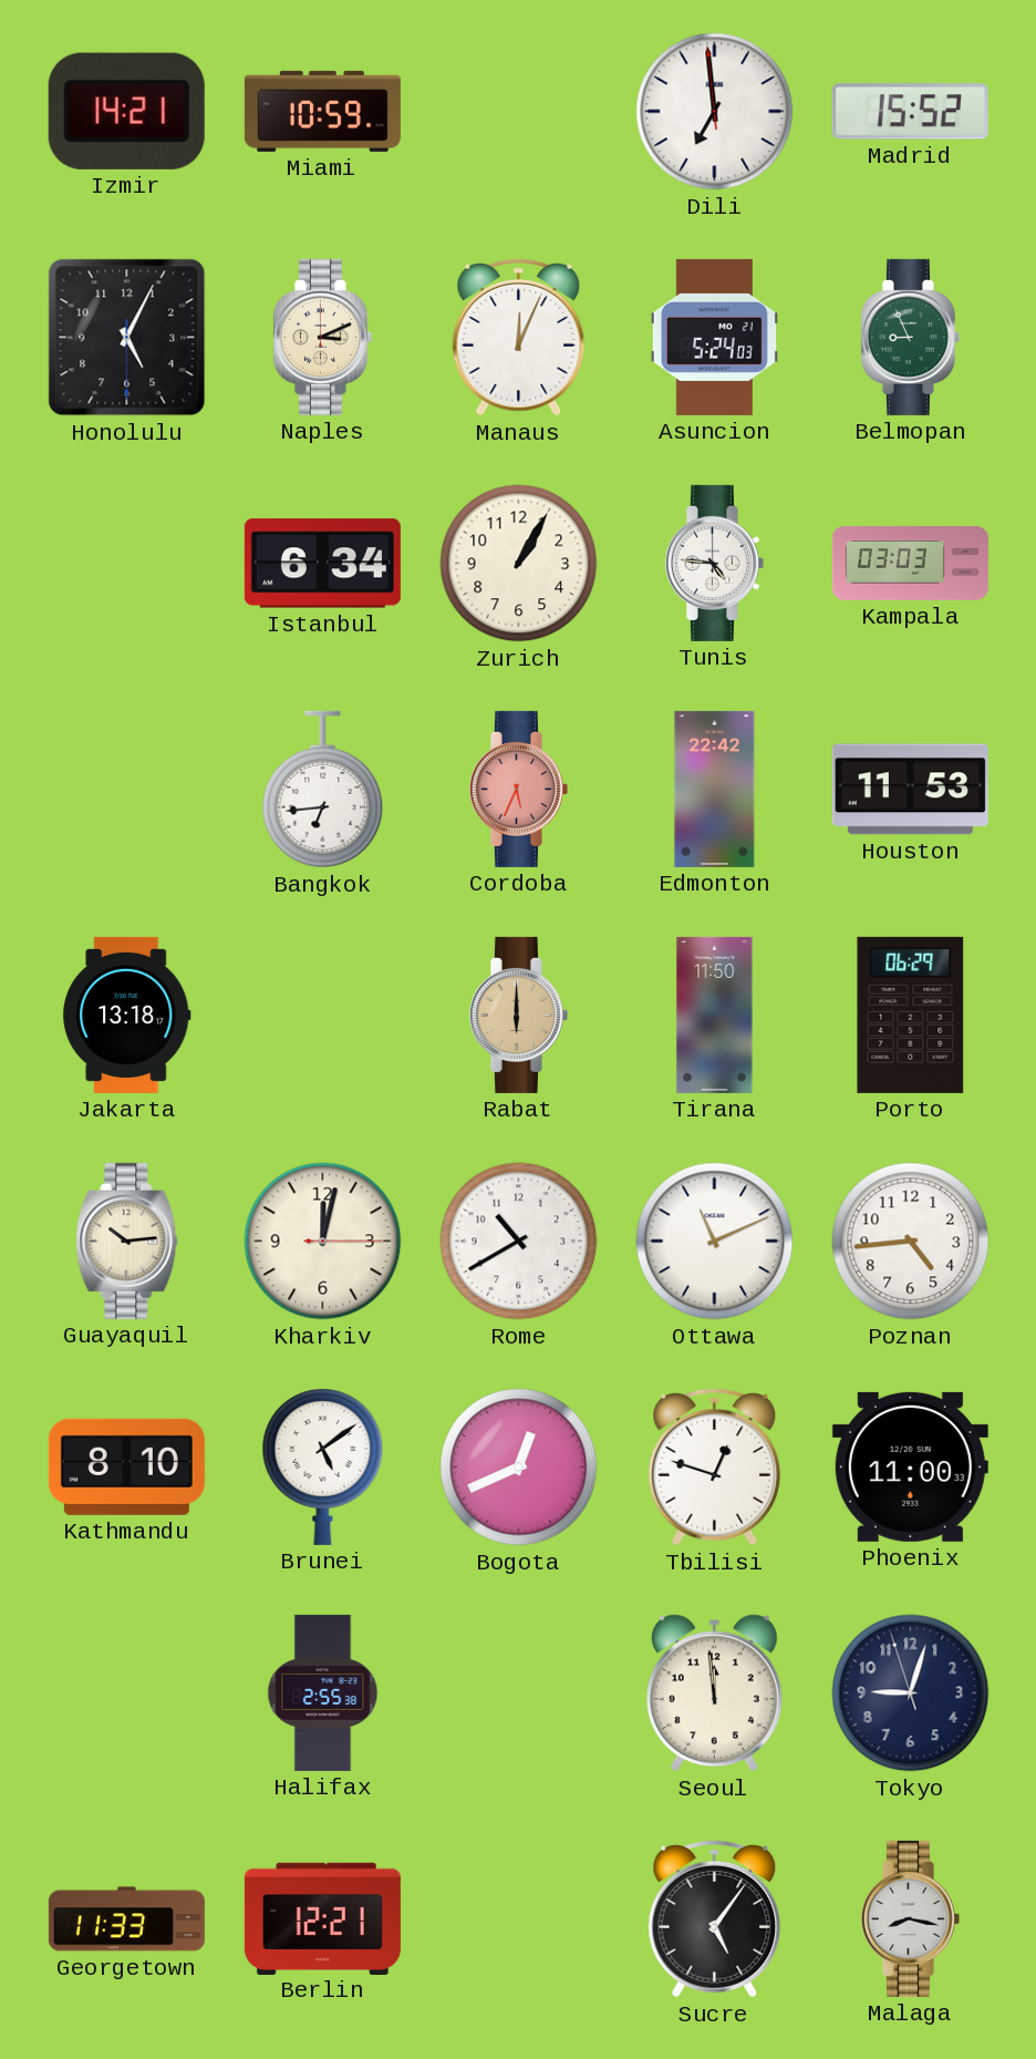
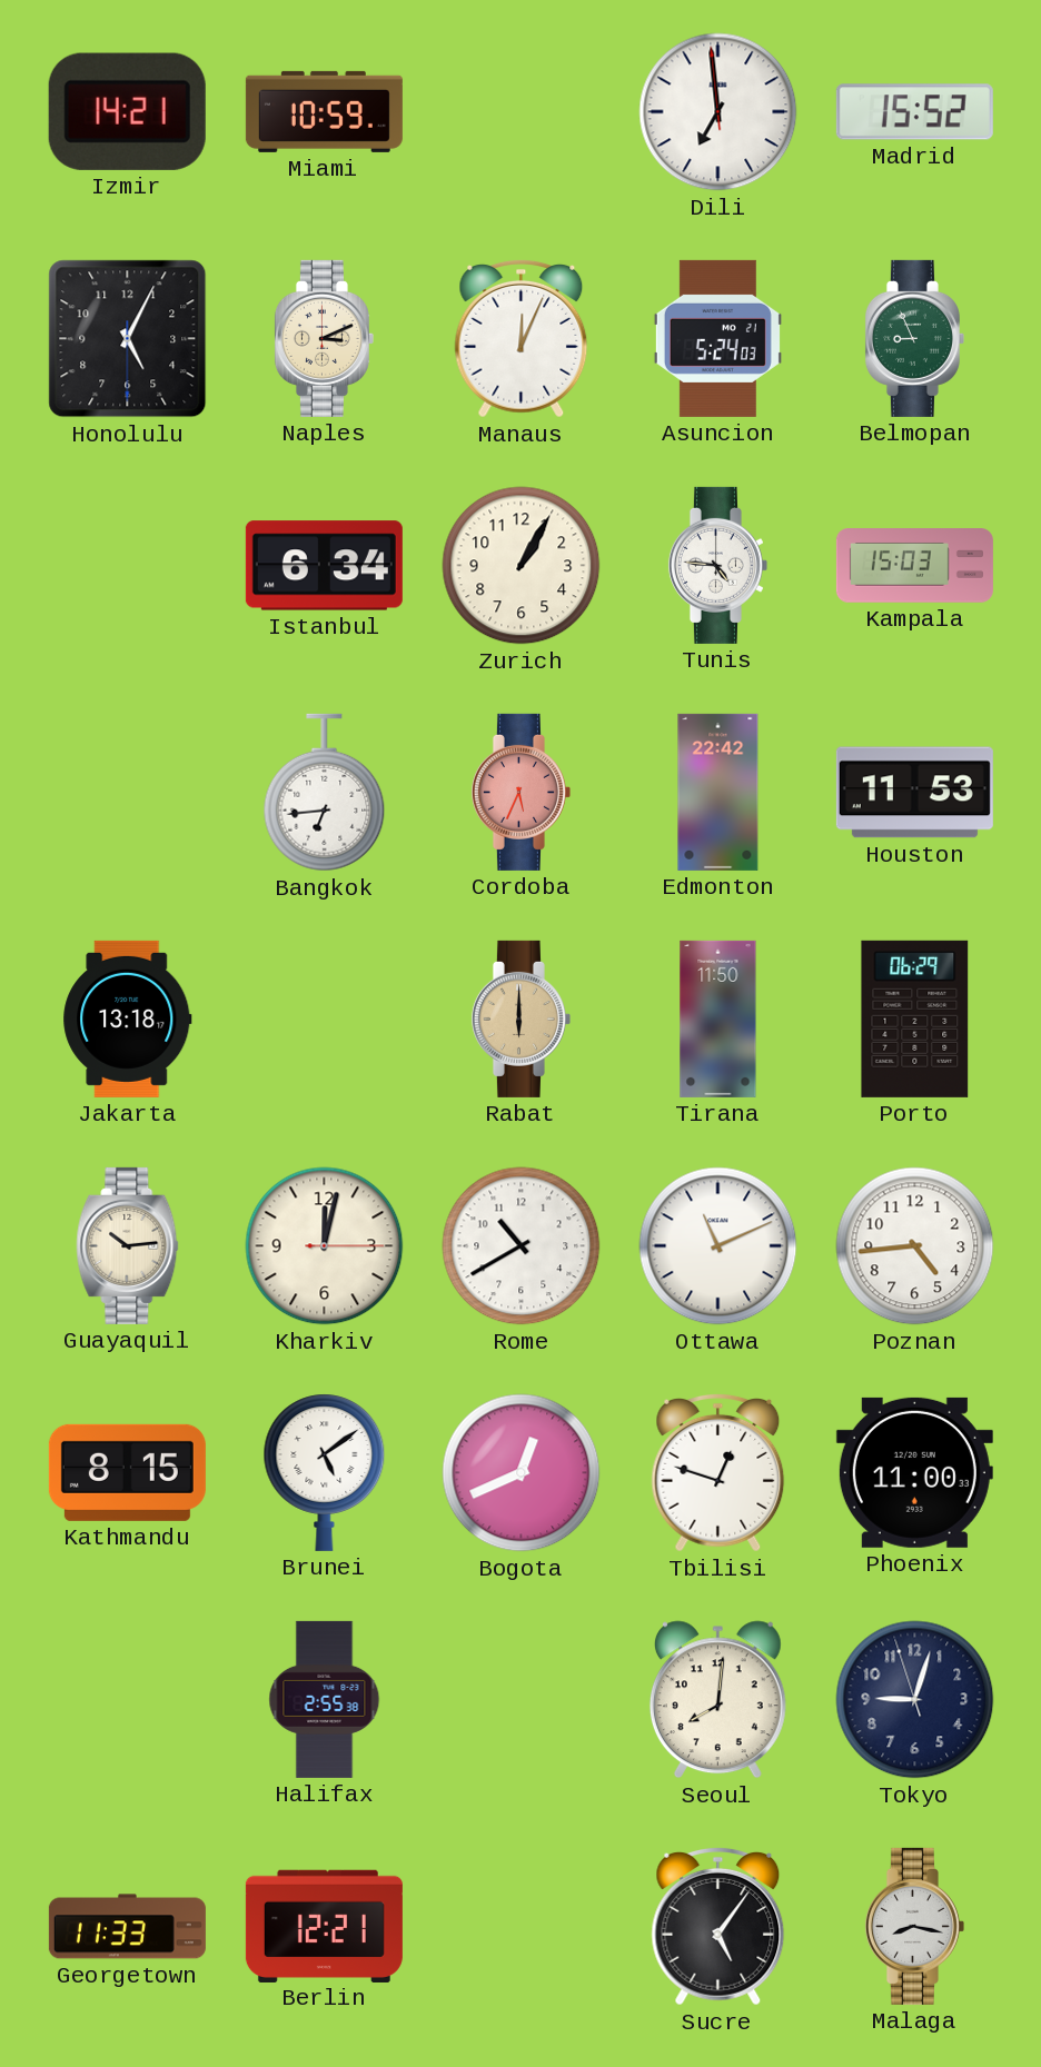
Kampala: 03:03 -> 15:03
Kathmandu: 8:10 -> 8:15
Seoul: 11:59 -> 8:01
